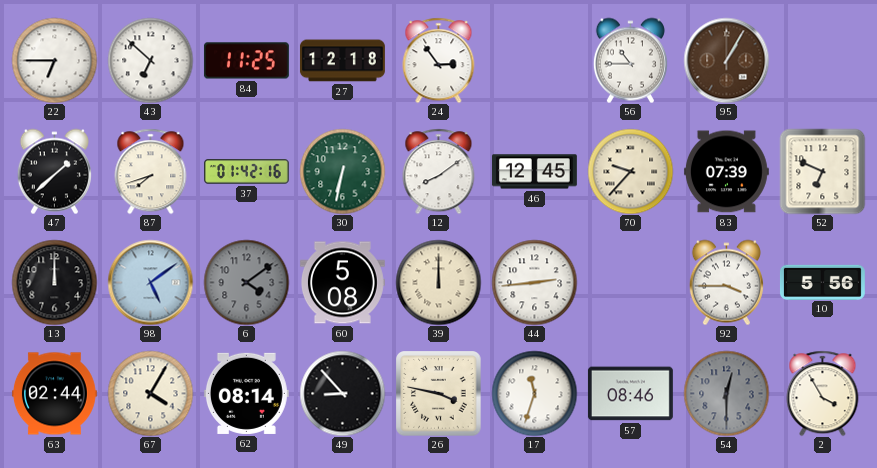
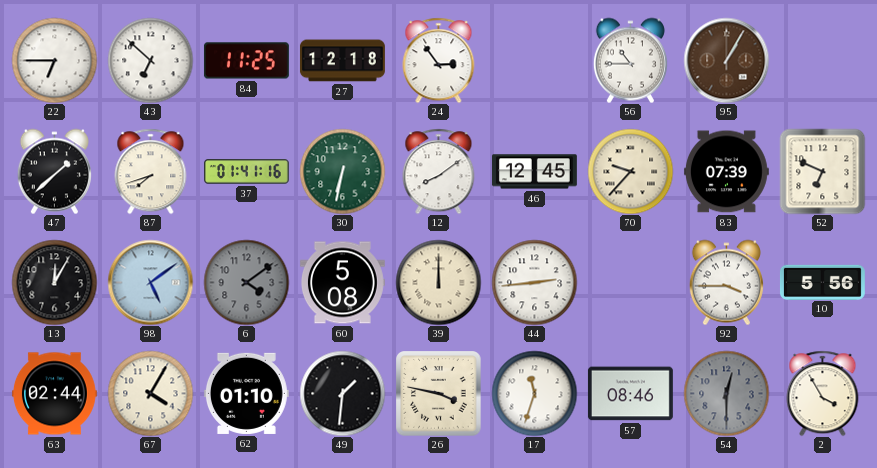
37: 01:42 -> 01:41
13: 12:00 -> 12:05
62: 08:14 -> 01:10
49: 8:53 -> 1:31
